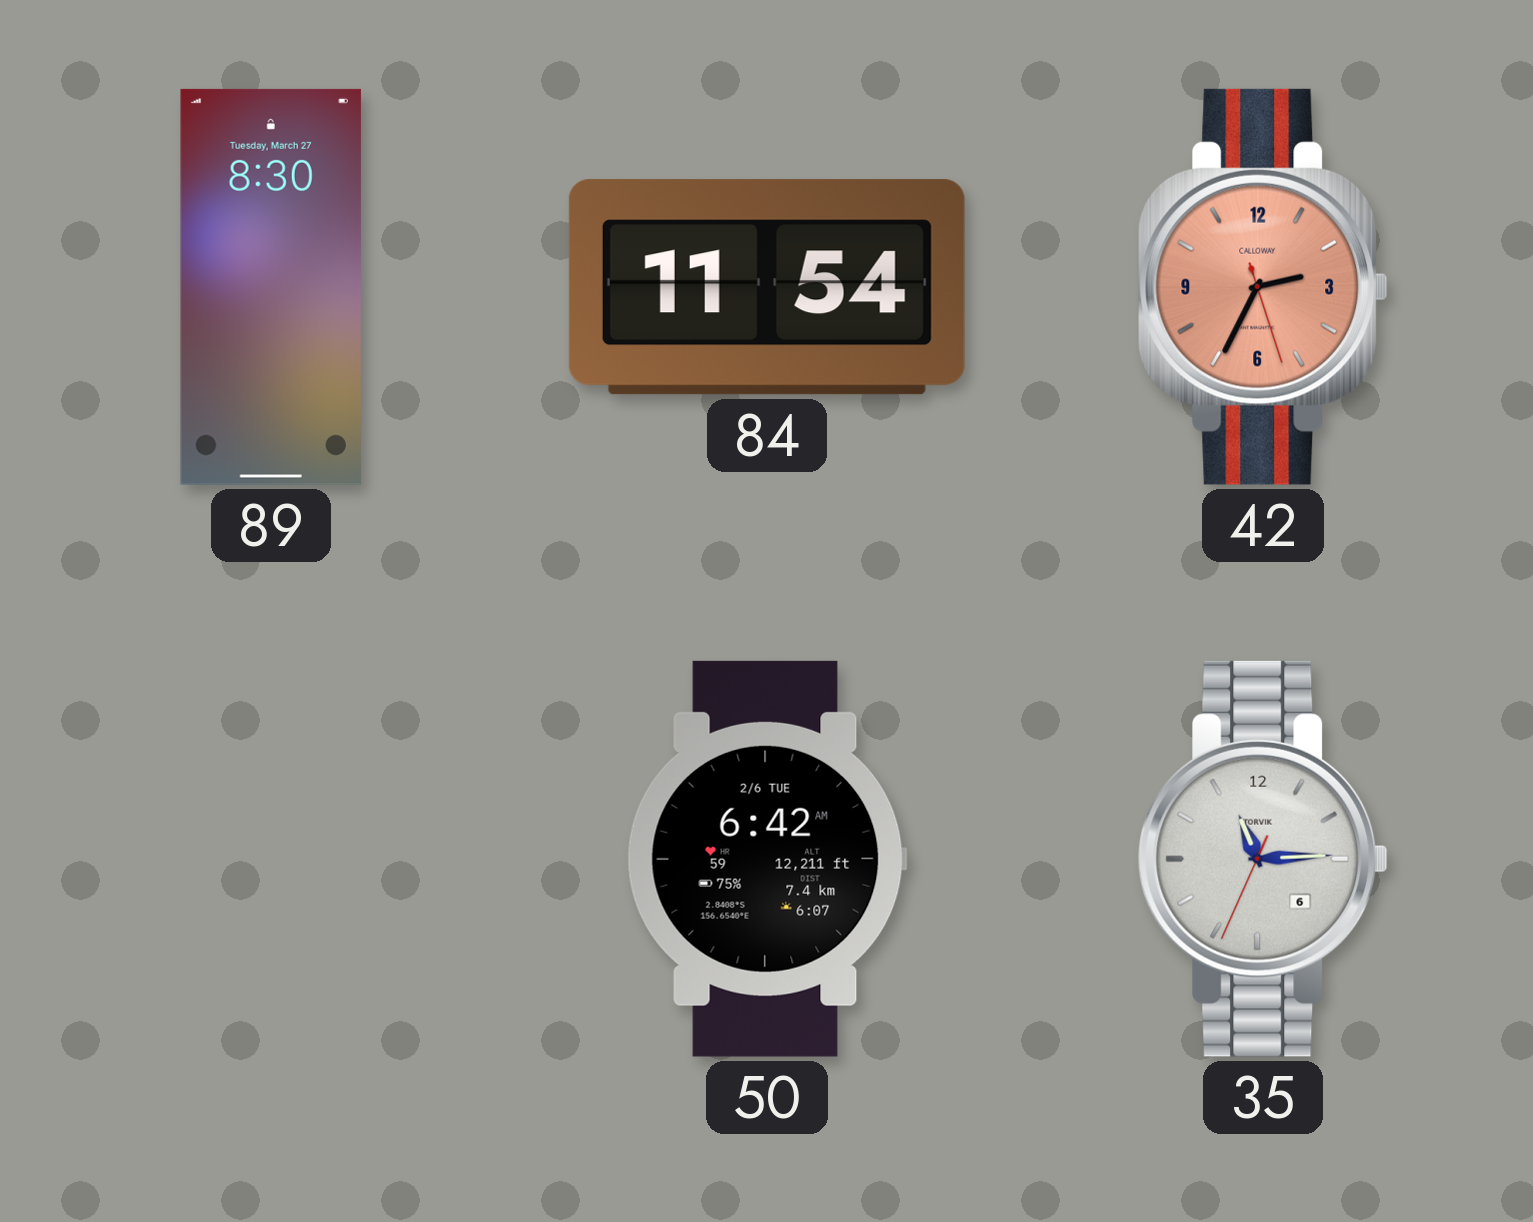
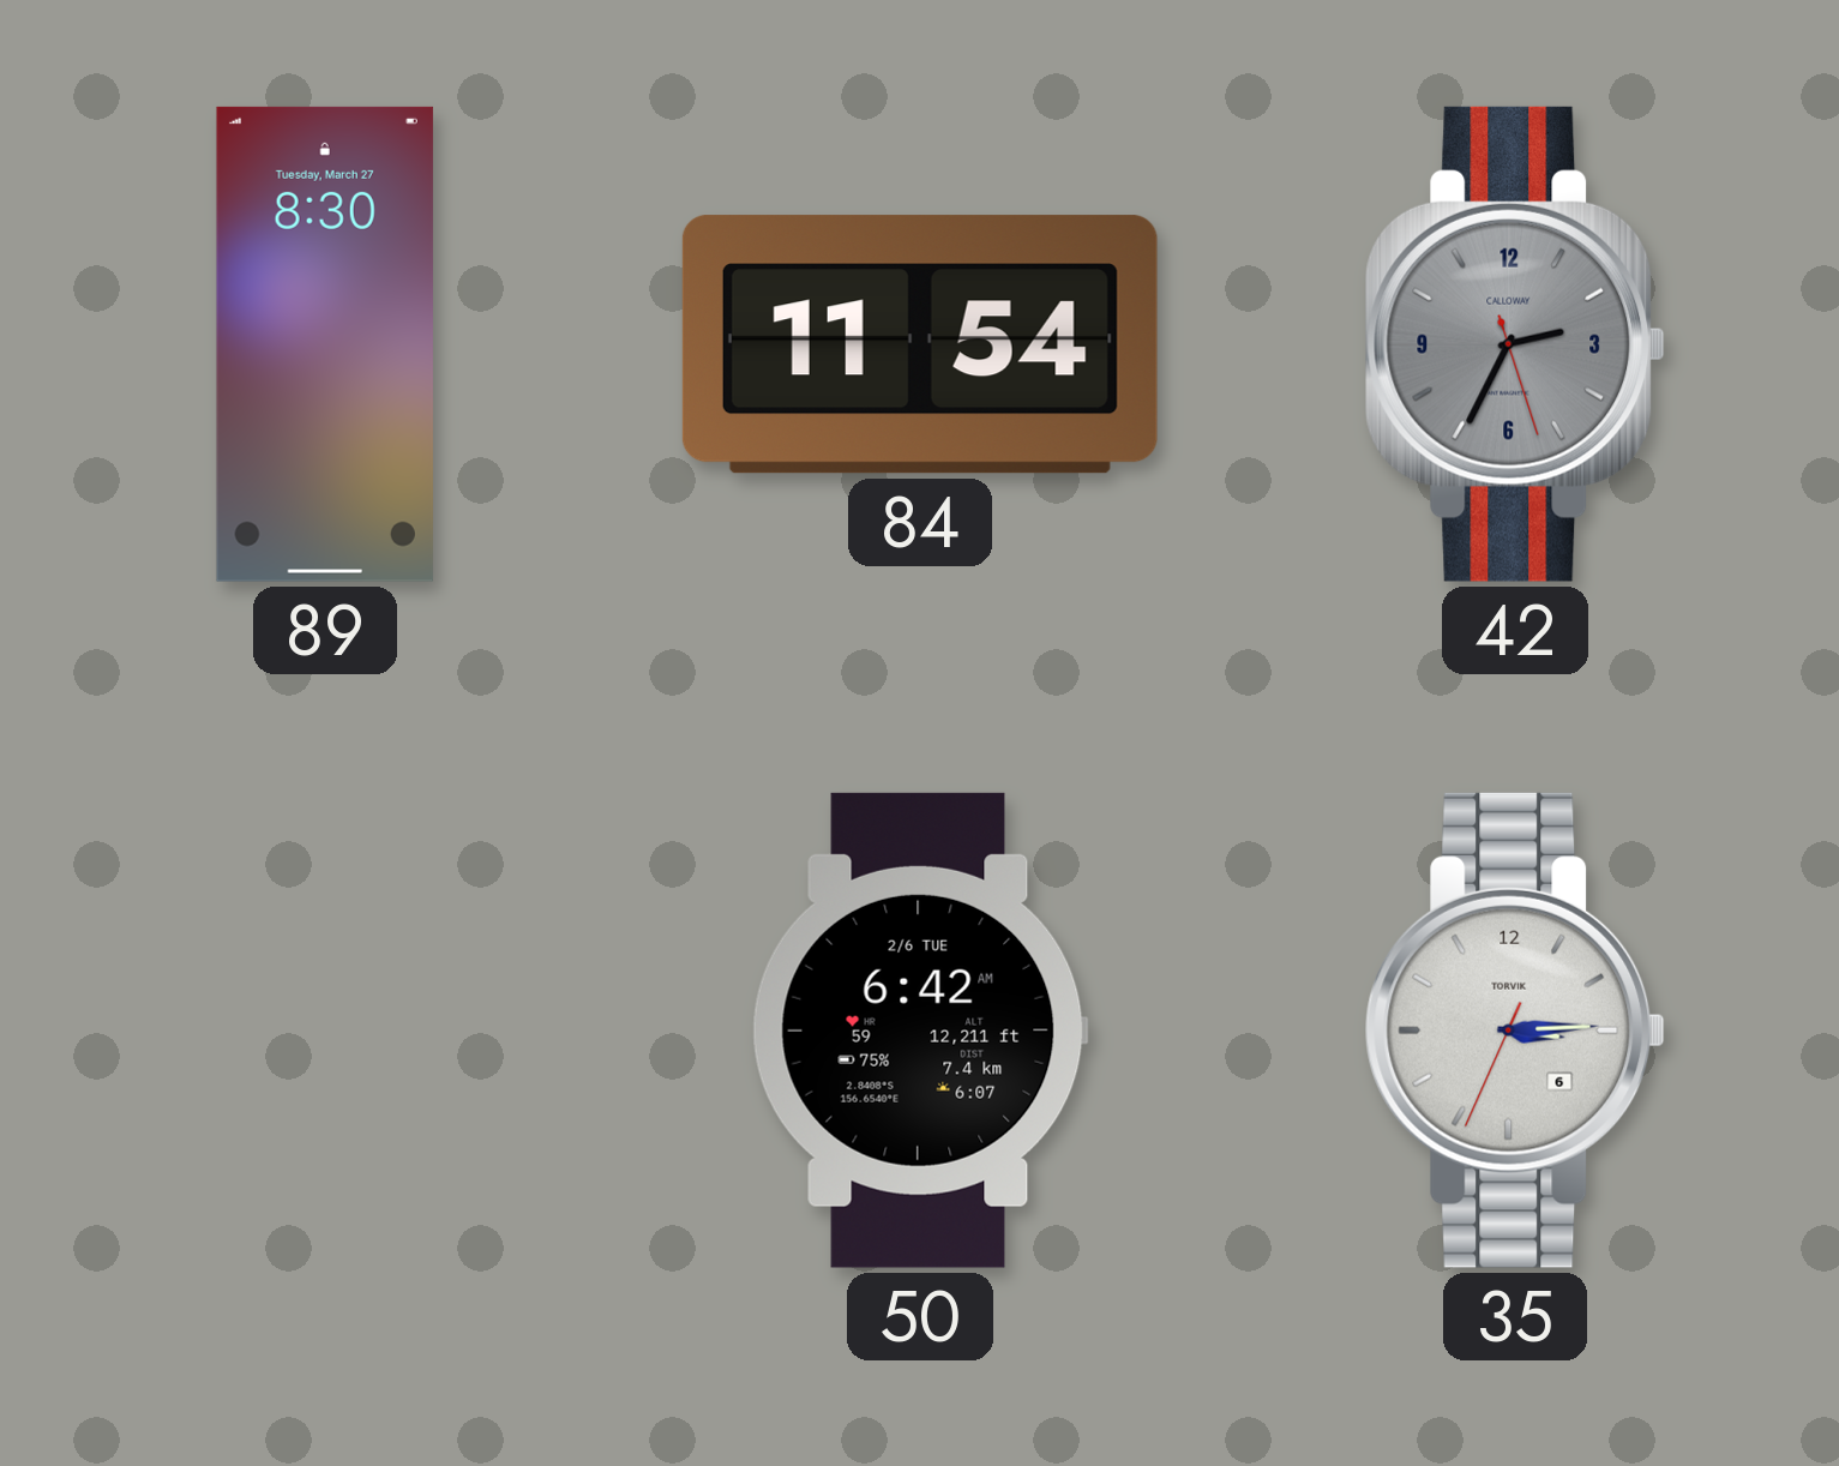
42 dial: salmon -> grey
35: 11:14 -> 3:14
